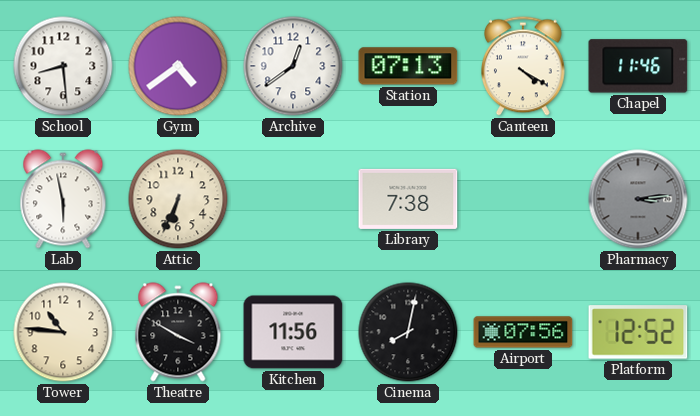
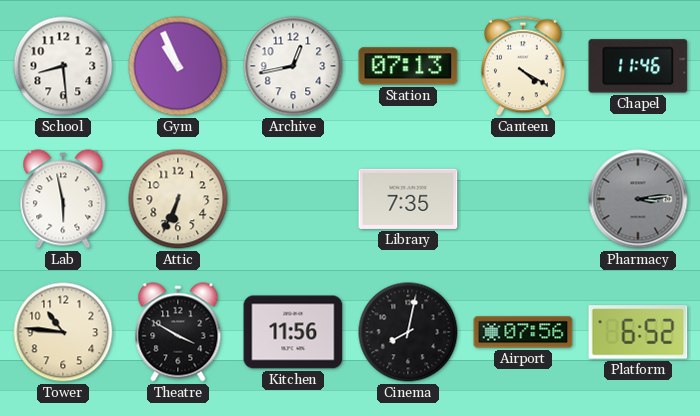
Gym: 4:39 -> 10:56
Archive: 12:39 -> 12:43
Library: 7:38 -> 7:35
Platform: 12:52 -> 6:52
